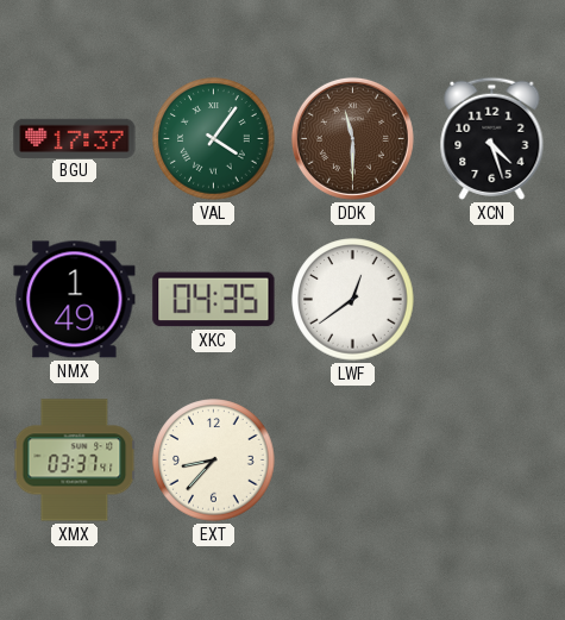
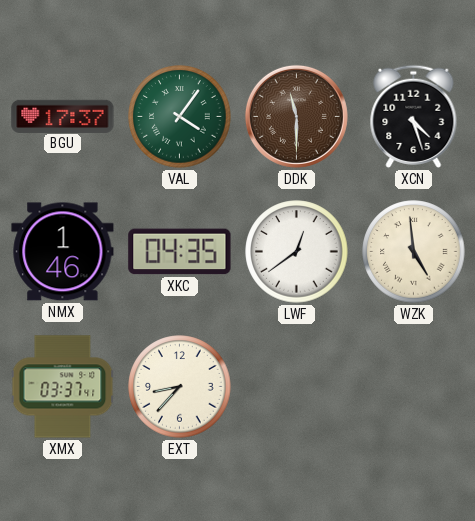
NMX: 1:49 -> 1:46
WZK: none -> 4:59
